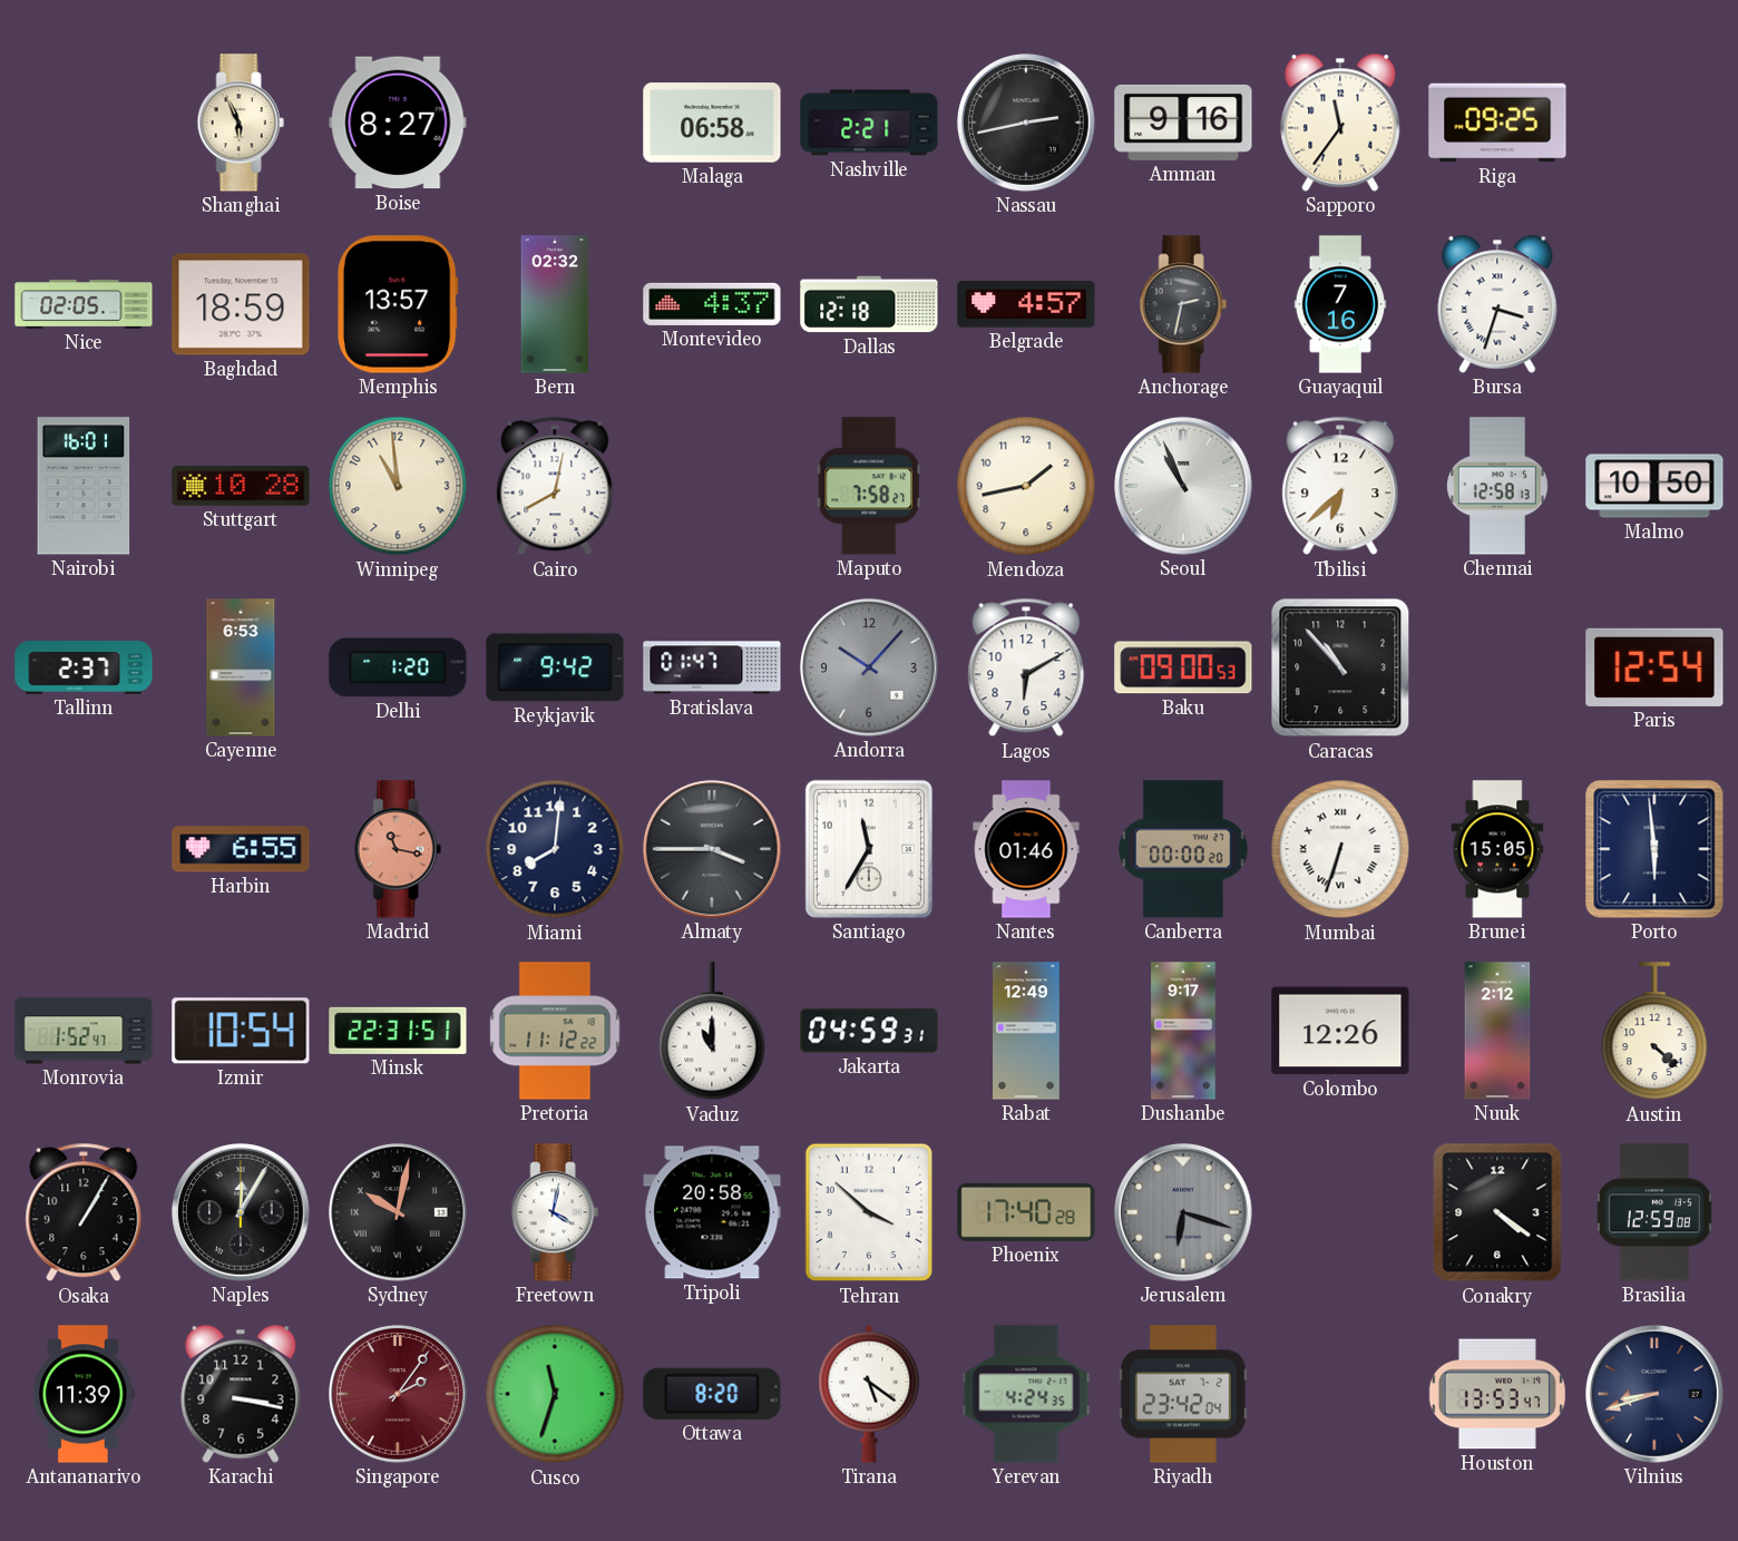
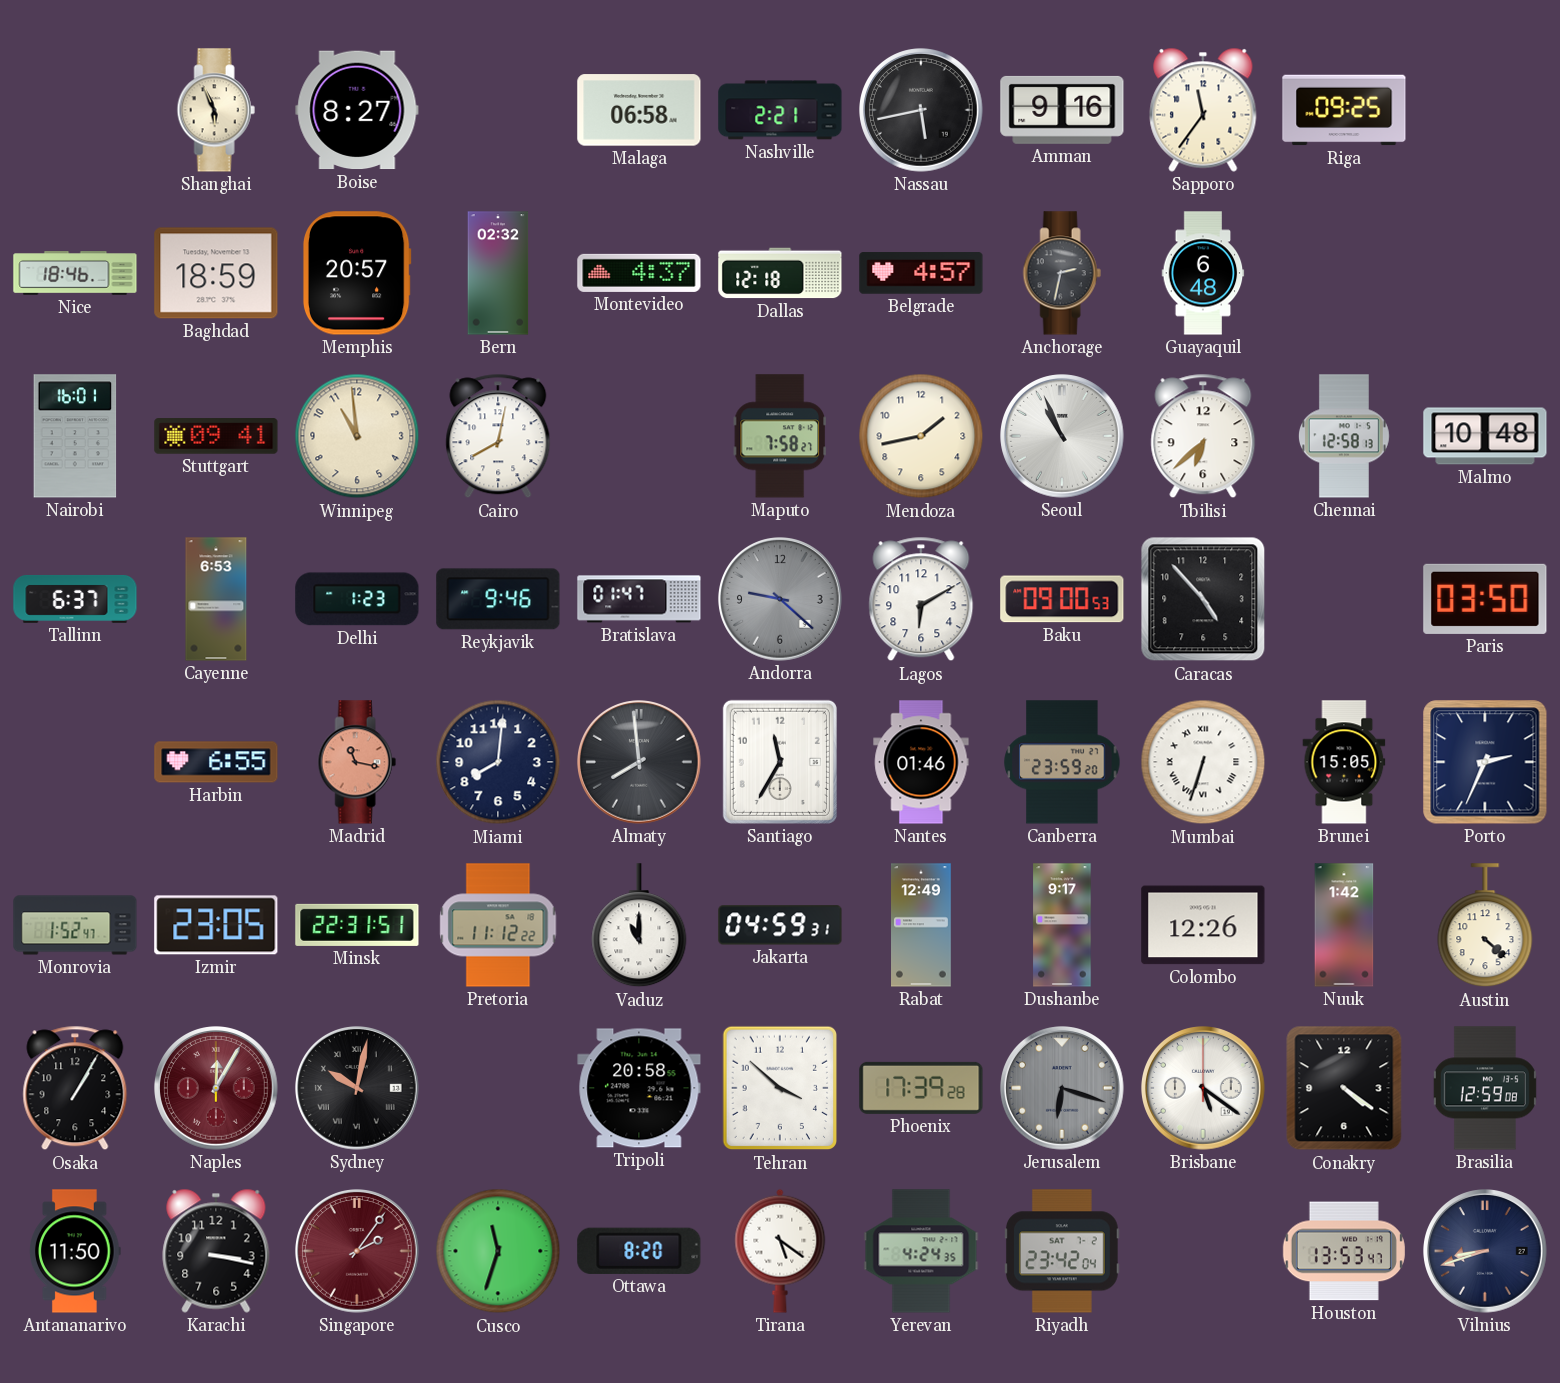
Nassau: 2:43 -> 5:43
Nice: 02:05 -> 18:46
Memphis: 13:57 -> 20:57
Guayaquil: 7:16 -> 6:48
Bursa: 3:33 -> none
Stuttgart: 10:28 -> 09:41
Malmo: 10:50 -> 10:48
Tallinn: 2:37 -> 6:37
Delhi: 1:20 -> 1:23
Reykjavik: 9:42 -> 9:46
Andorra: 10:07 -> 9:22
Caracas: 10:53 -> 4:53
Paris: 12:54 -> 03:50
Almaty: 3:45 -> 7:59
Canberra: 00:00 -> 23:59
Porto: 5:59 -> 2:34
Izmir: 10:54 -> 23:05
Nuuk: 2:12 -> 1:42
Naples dial: black -> burgundy
Freetown: 4:02 -> none
Phoenix: 17:40 -> 17:39
Brisbane: none -> 5:21
Antananarivo: 11:39 -> 11:50
